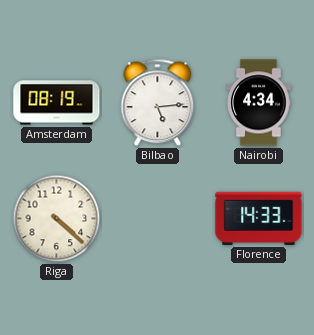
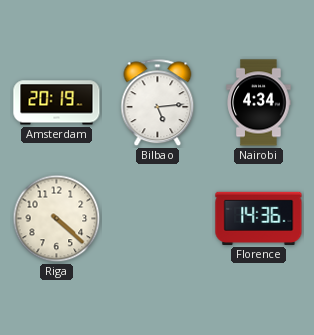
Amsterdam: 08:19 -> 20:19
Florence: 14:33 -> 14:36
